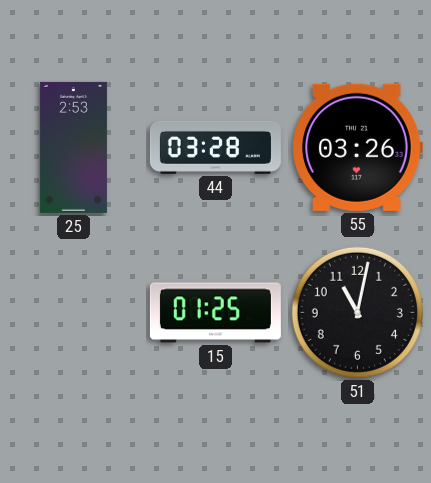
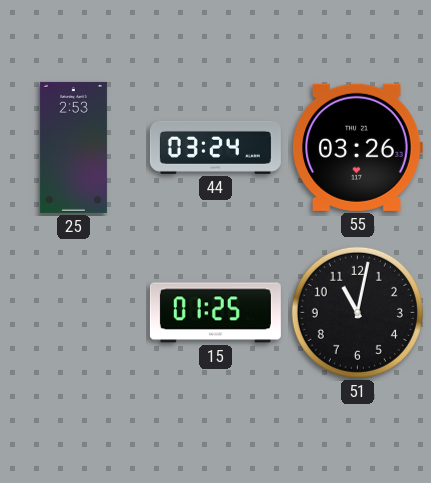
44: 03:28 -> 03:24
